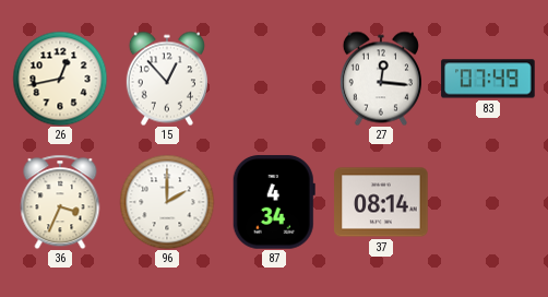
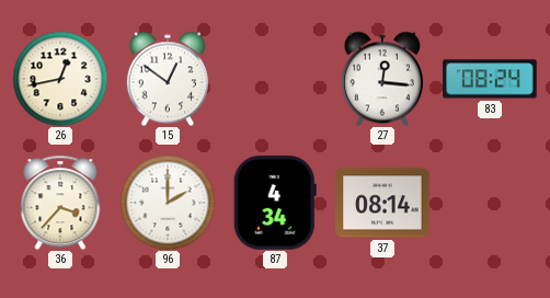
15: 12:53 -> 12:51
83: 07:49 -> 08:24
36: 3:34 -> 3:37
